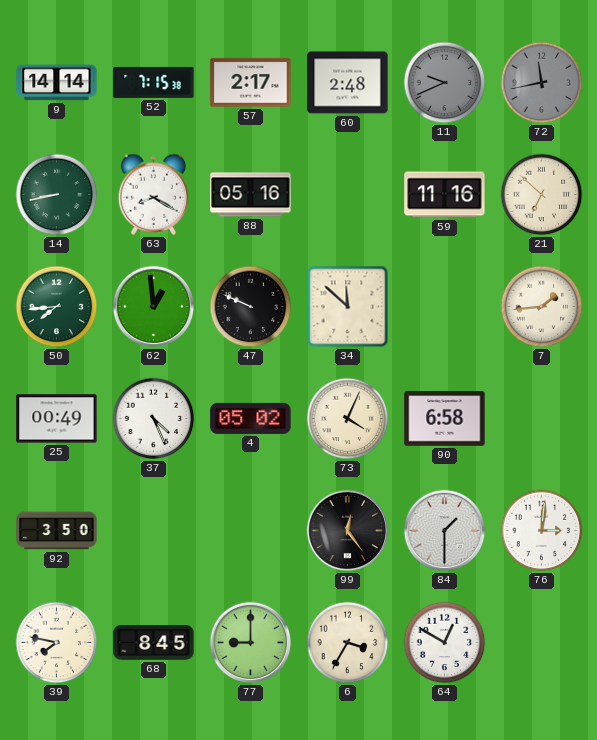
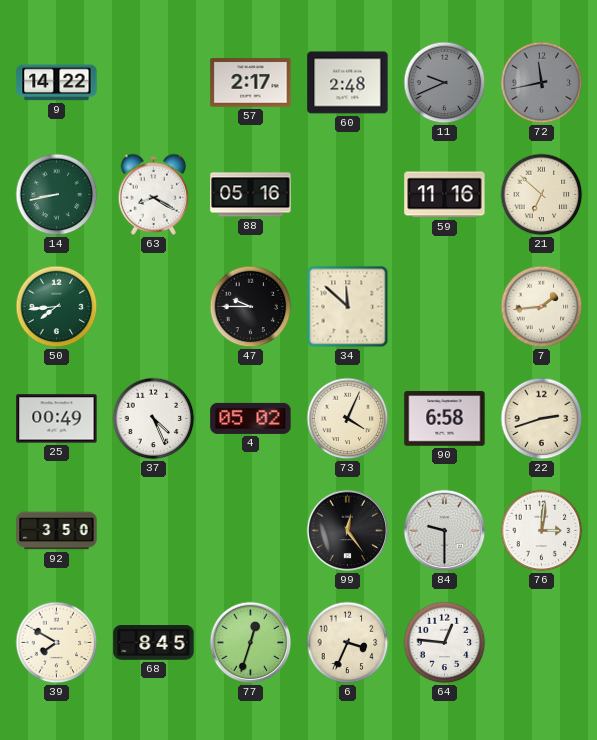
9: 14:14 -> 14:22
52: 7:15 -> none
62: 12:59 -> none
47: 9:49 -> 9:45
22: none -> 2:42
84: 1:30 -> 9:30
39: 7:47 -> 7:50
77: 9:00 -> 12:33
6: 3:35 -> 3:34
64: 12:50 -> 12:46
